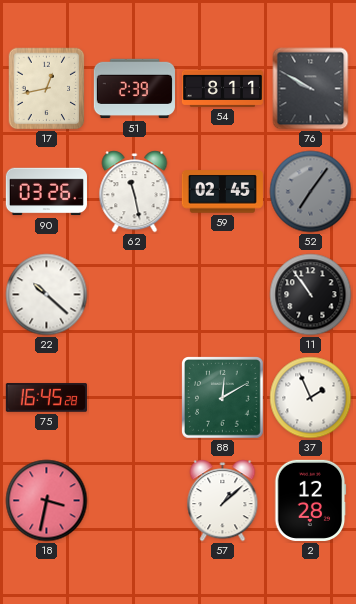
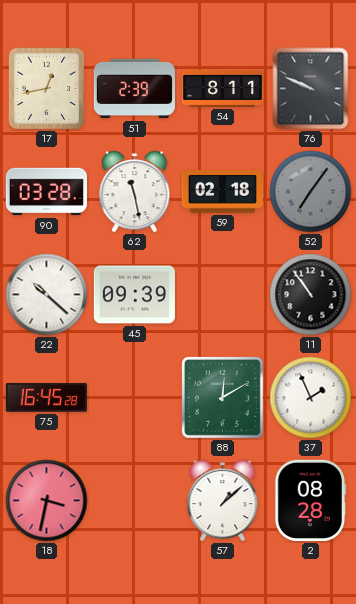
76: 9:50 -> 9:49
90: 03:26 -> 03:28
59: 02:45 -> 02:18
45: none -> 09:39
2: 12:28 -> 08:28
